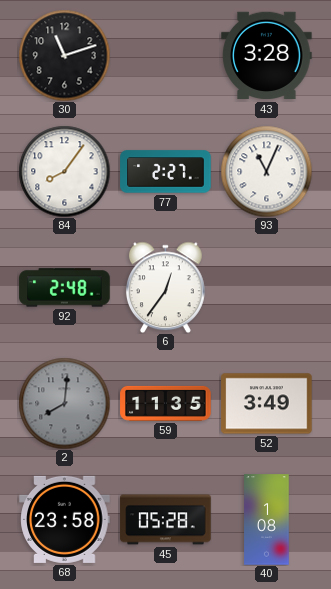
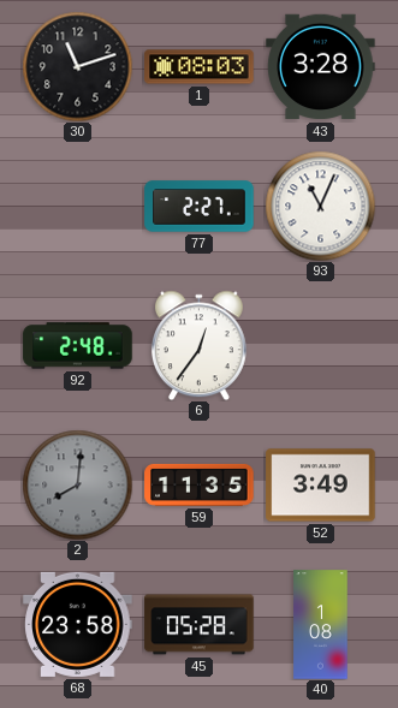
1: none -> 08:03
84: 8:06 -> none
